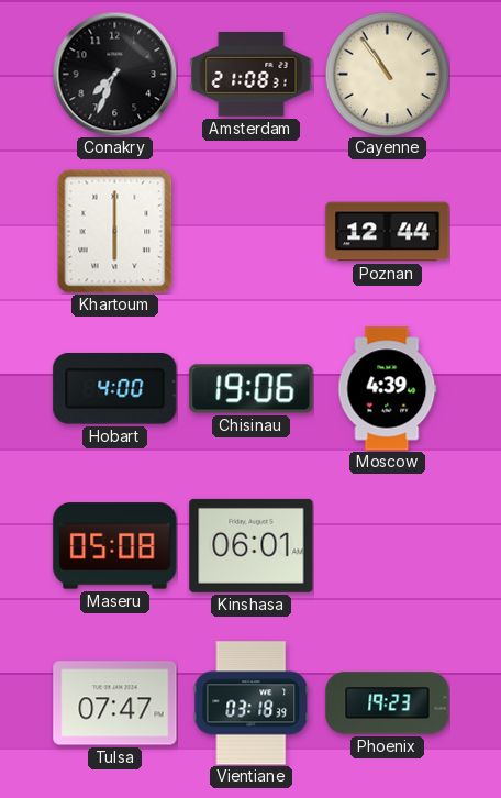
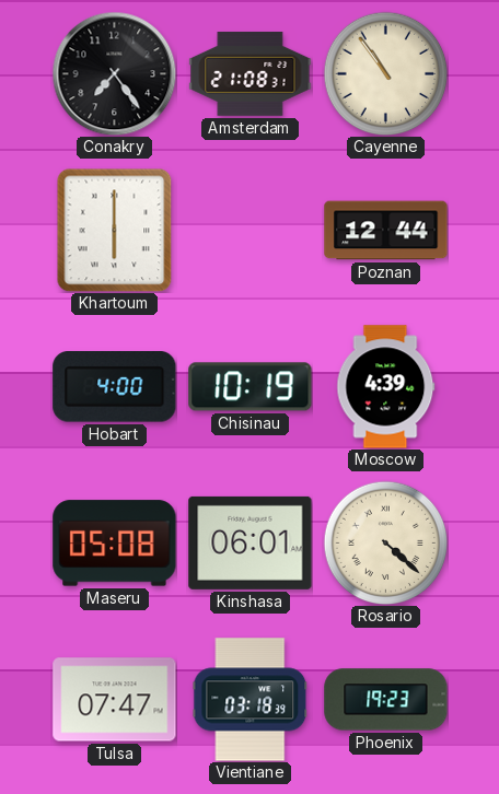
Conakry: 7:34 -> 7:24
Chisinau: 19:06 -> 10:19
Rosario: none -> 4:22
